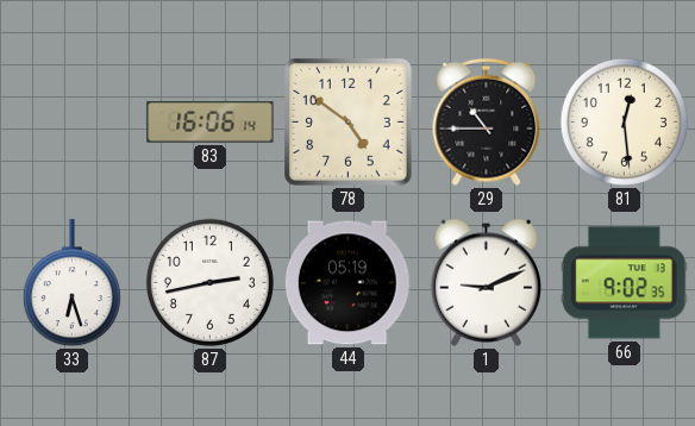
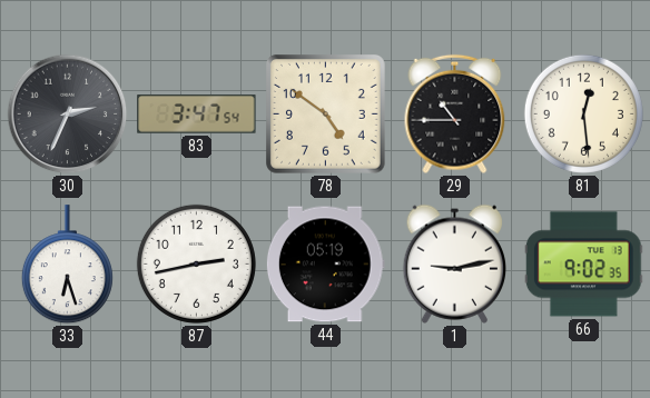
30: none -> 2:34
83: 16:06 -> 3:47
1: 9:11 -> 9:13
